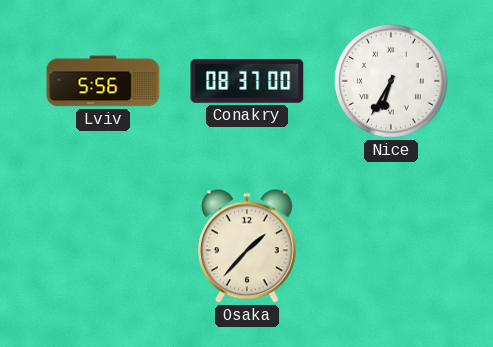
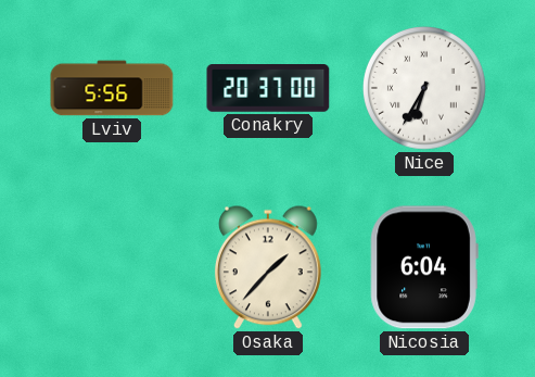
Conakry: 08:37 -> 20:37
Nicosia: none -> 6:04
